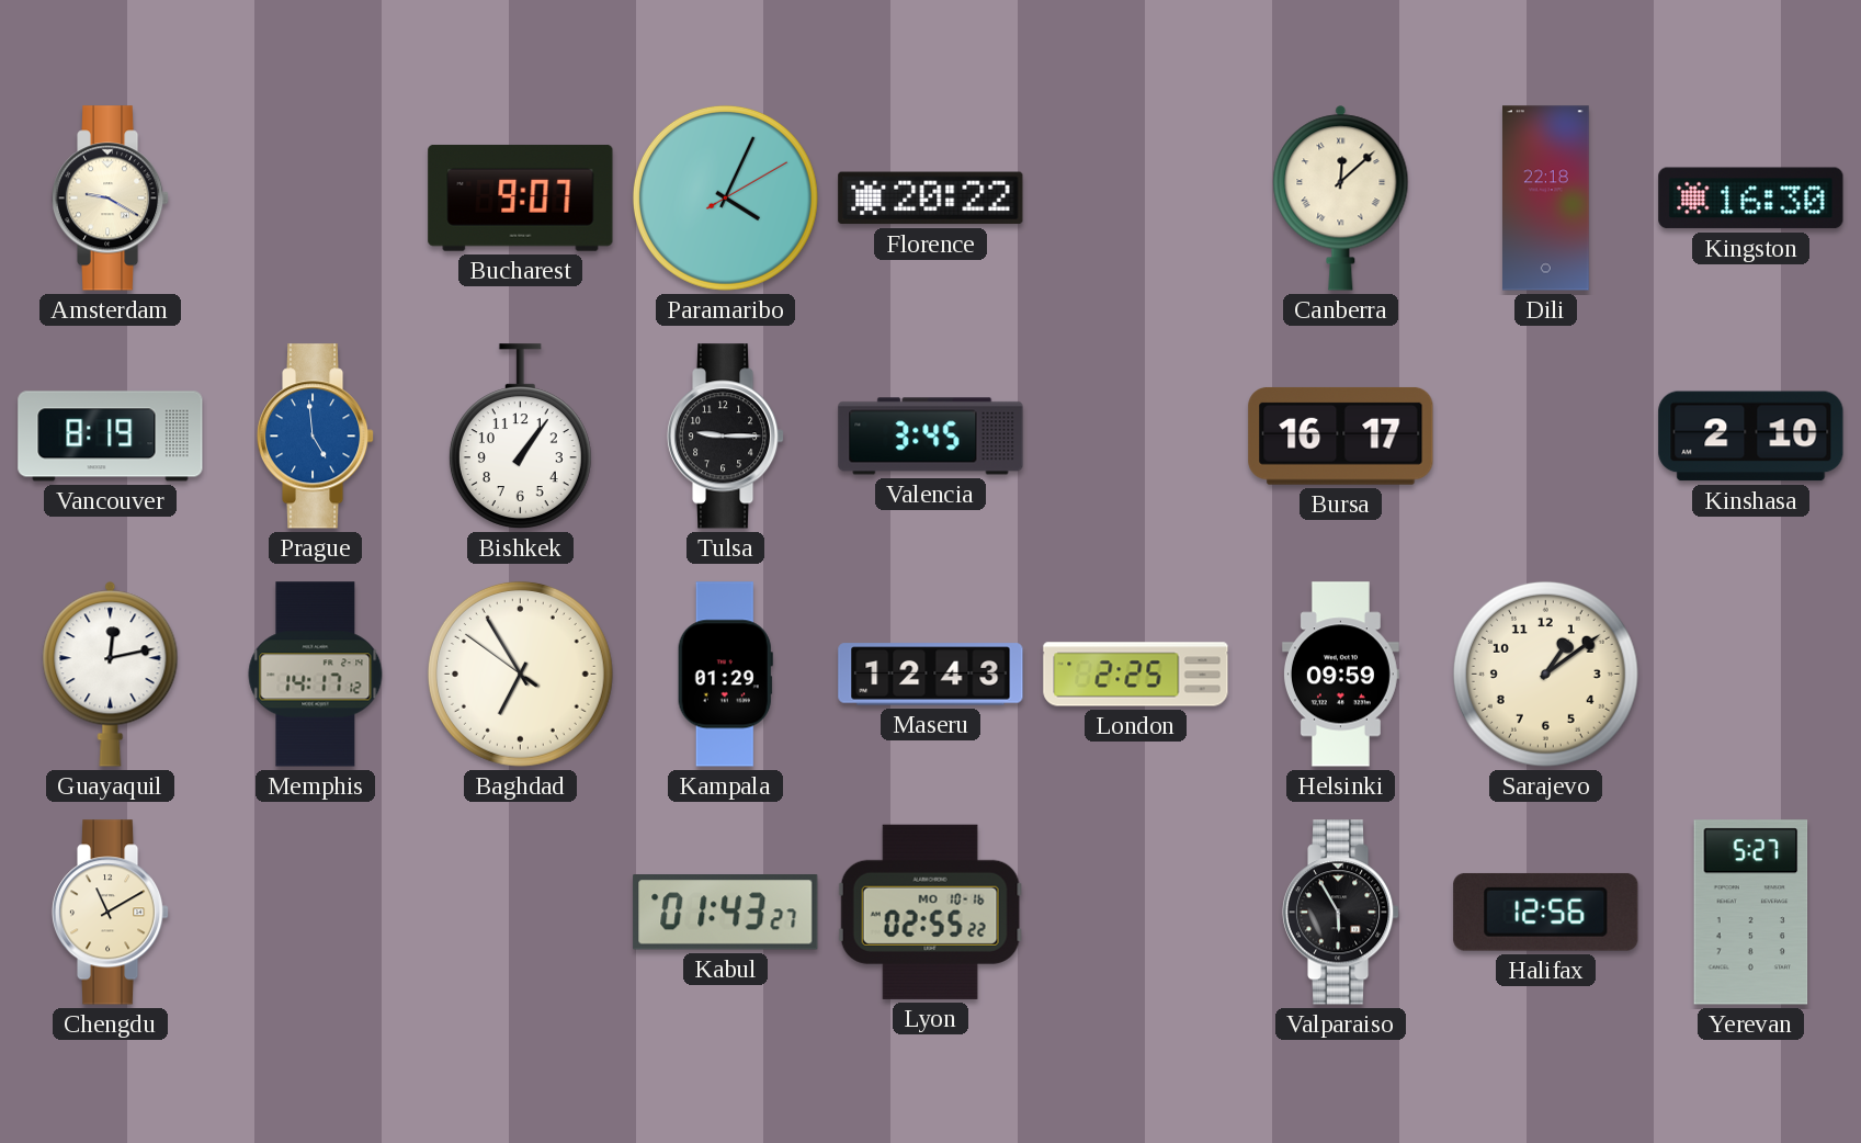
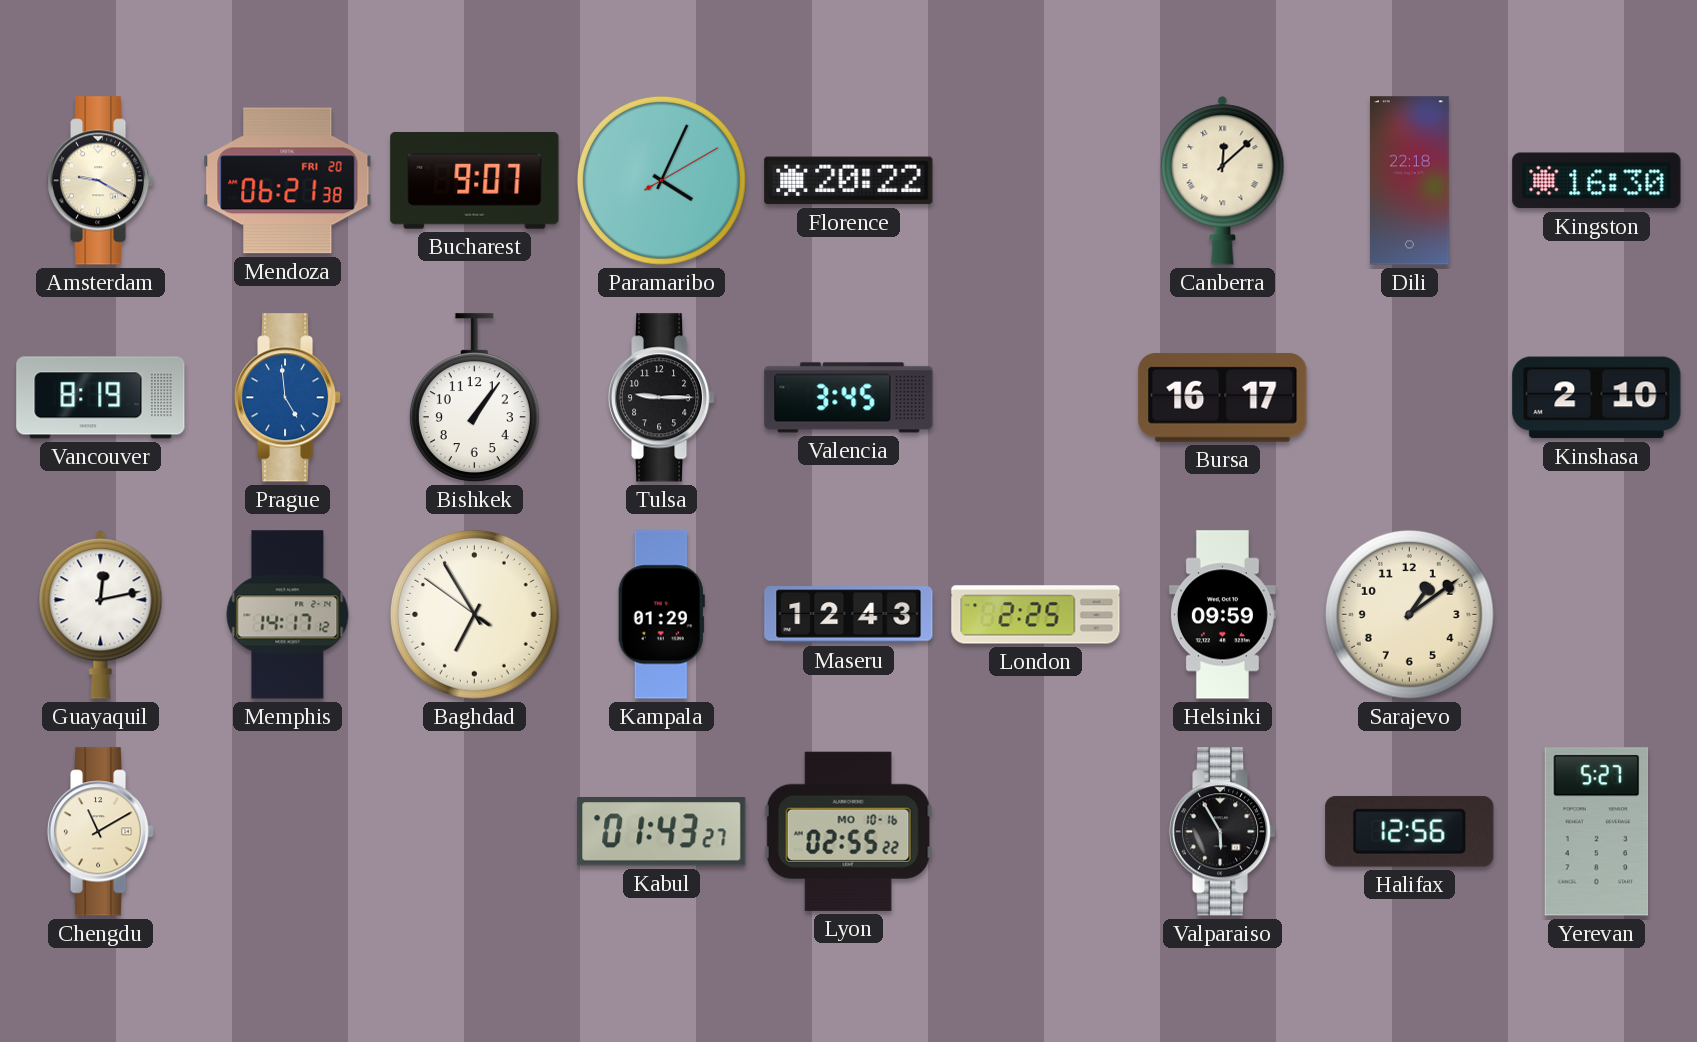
Mendoza: none -> 06:21
